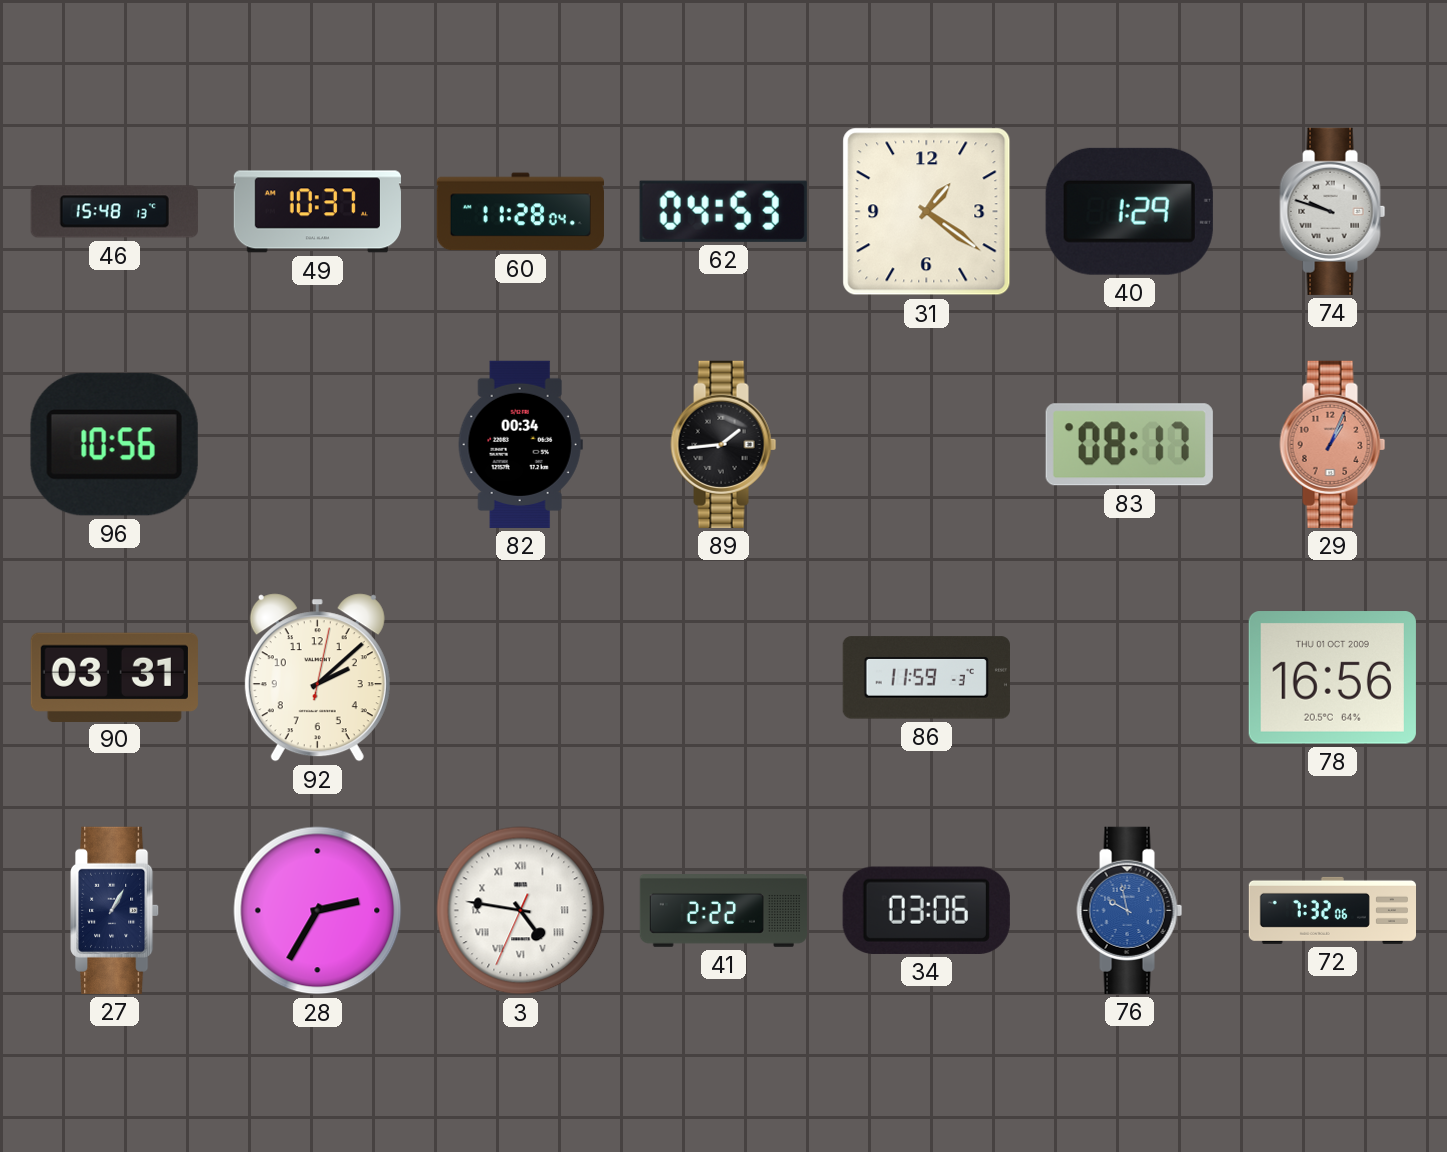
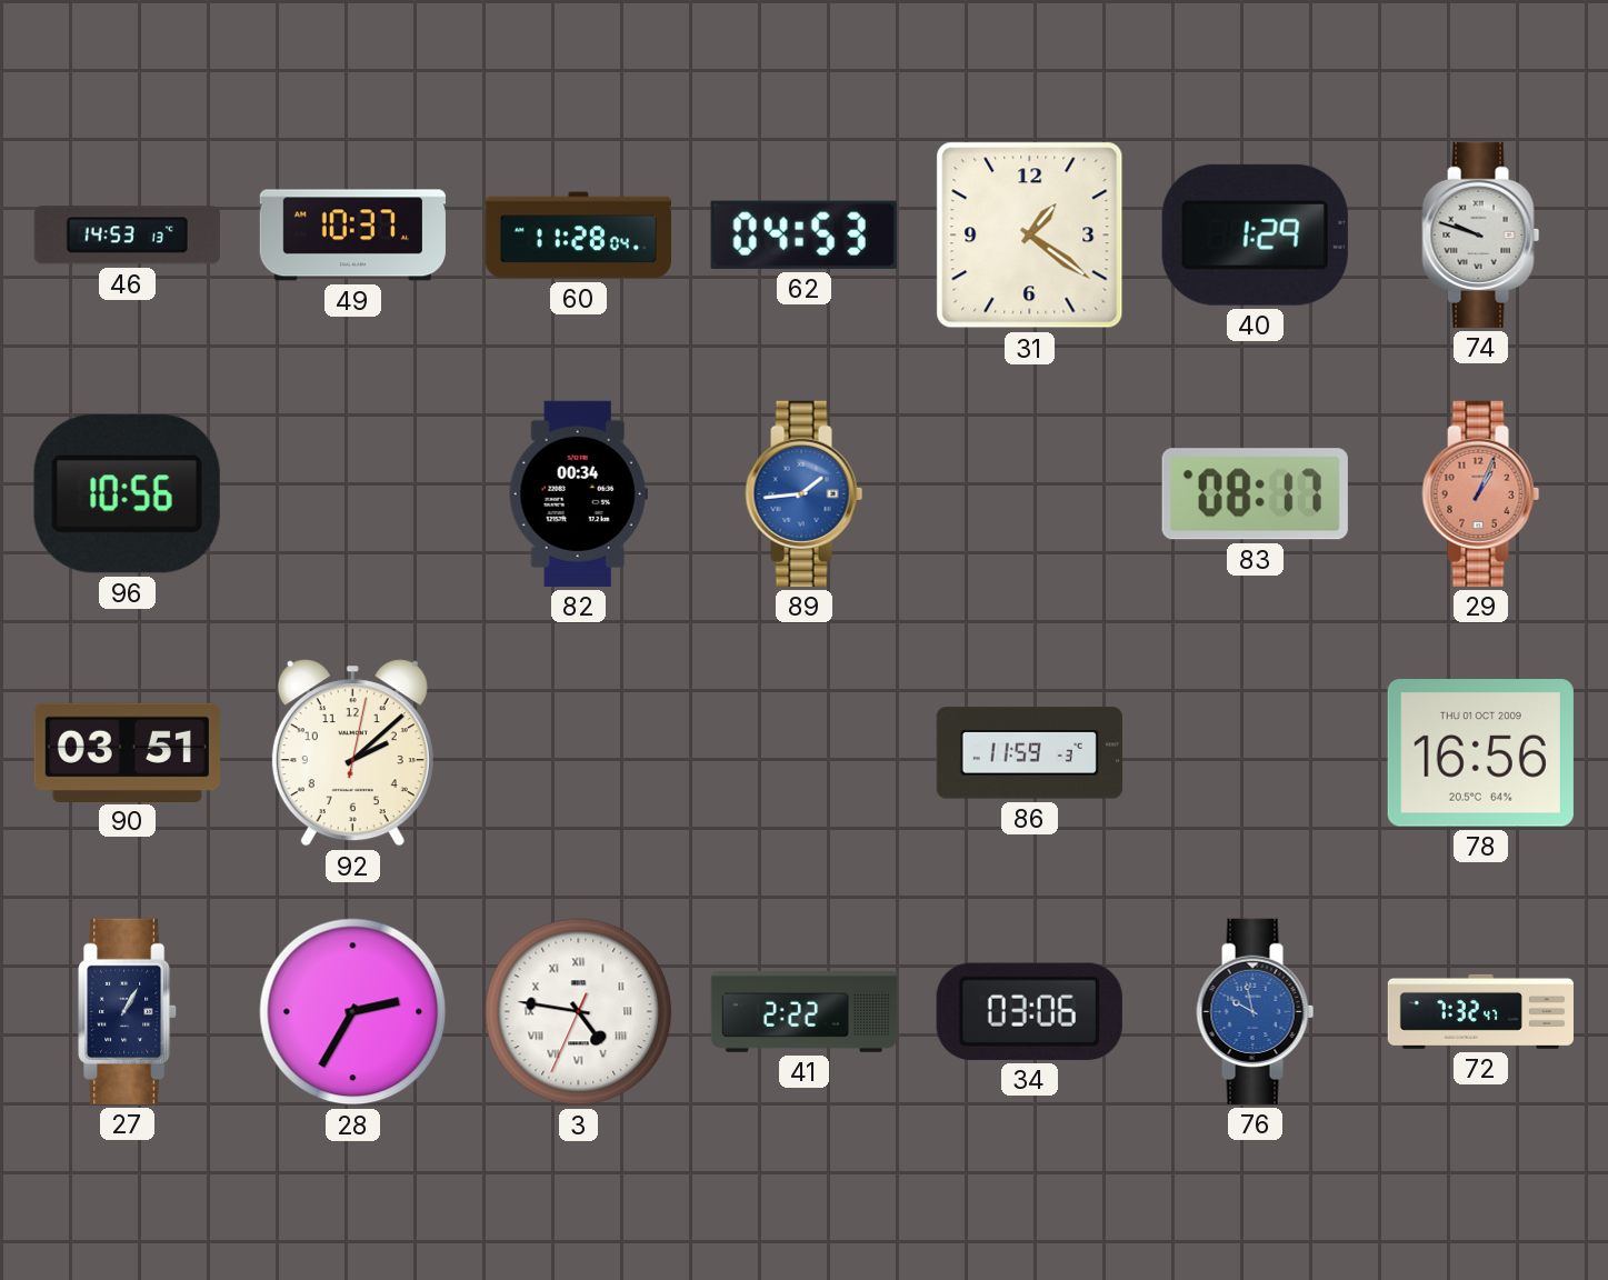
46: 15:48 -> 14:53
89 dial: black -> blue
90: 03:31 -> 03:51
72: 7:32:06 -> 7:32:47
